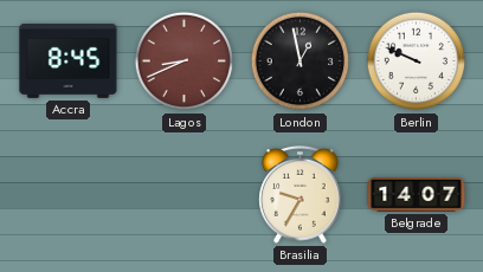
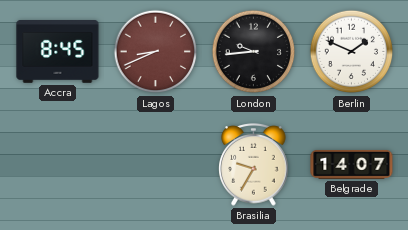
London: 12:58 -> 9:44
Berlin: 9:49 -> 1:49
